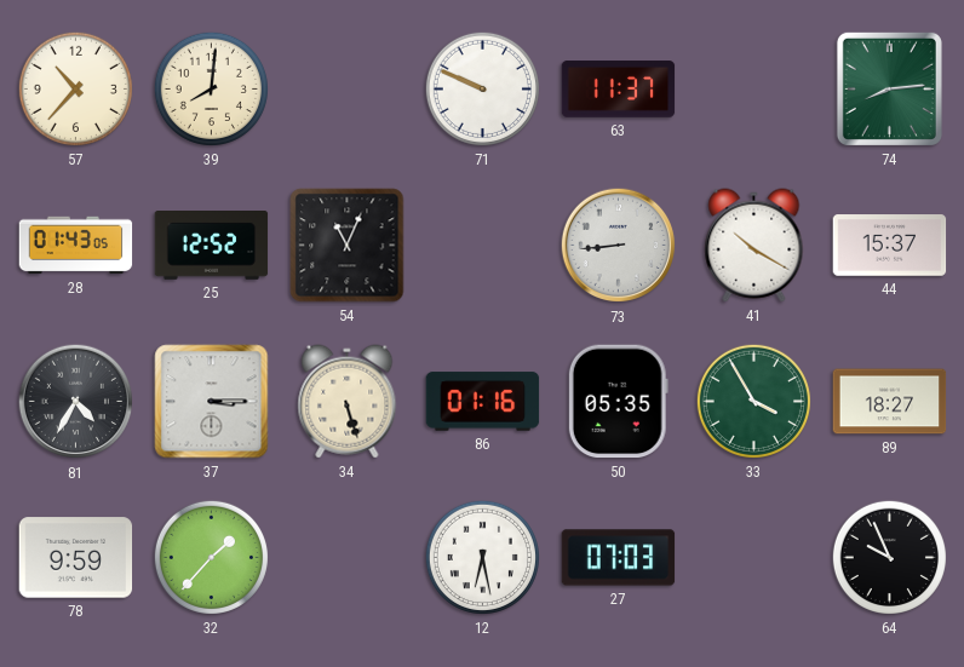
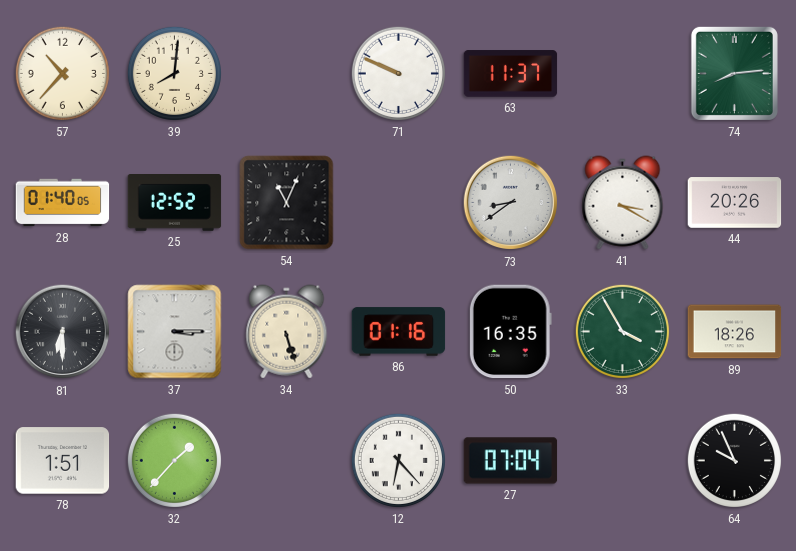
28: 01:43 -> 01:40
73: 8:44 -> 8:39
41: 10:20 -> 3:20
44: 15:37 -> 20:26
81: 4:35 -> 6:30
50: 05:35 -> 16:35
89: 18:27 -> 18:26
78: 9:59 -> 1:51
12: 6:28 -> 6:23
27: 07:03 -> 07:04
